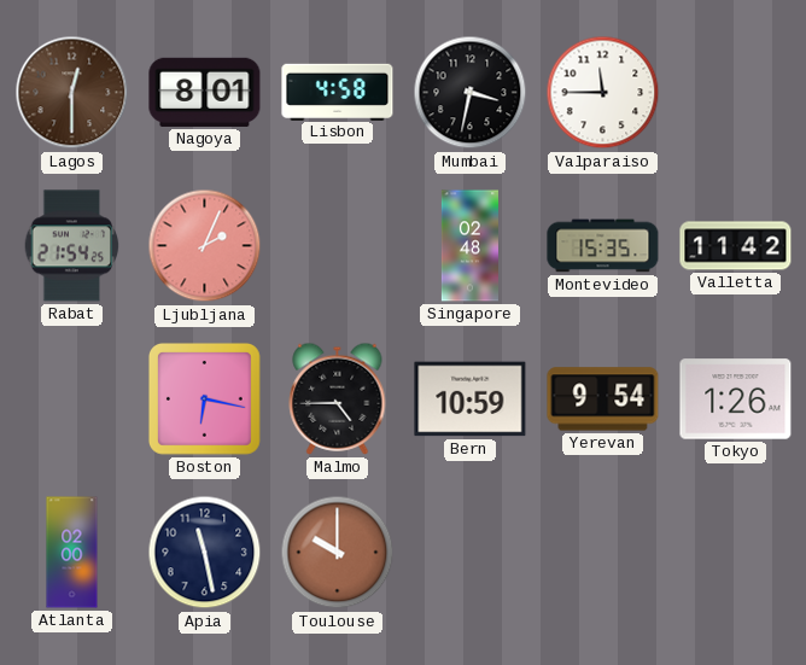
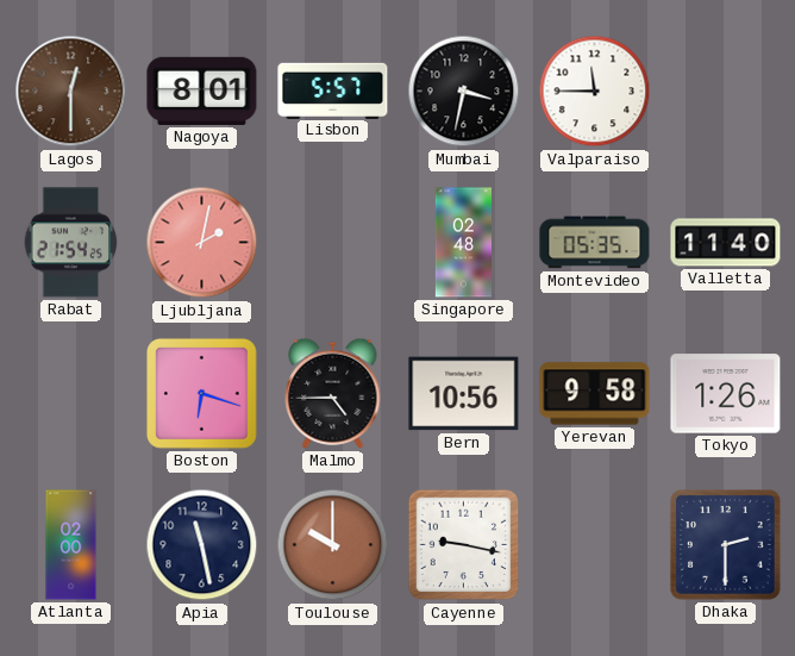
Lisbon: 4:58 -> 5:57
Ljubljana: 2:04 -> 2:02
Montevideo: 15:35 -> 05:35
Valletta: 11:42 -> 11:40
Boston: 6:17 -> 6:18
Bern: 10:59 -> 10:56
Yerevan: 9:54 -> 9:58
Cayenne: none -> 9:17
Dhaka: none -> 2:30
